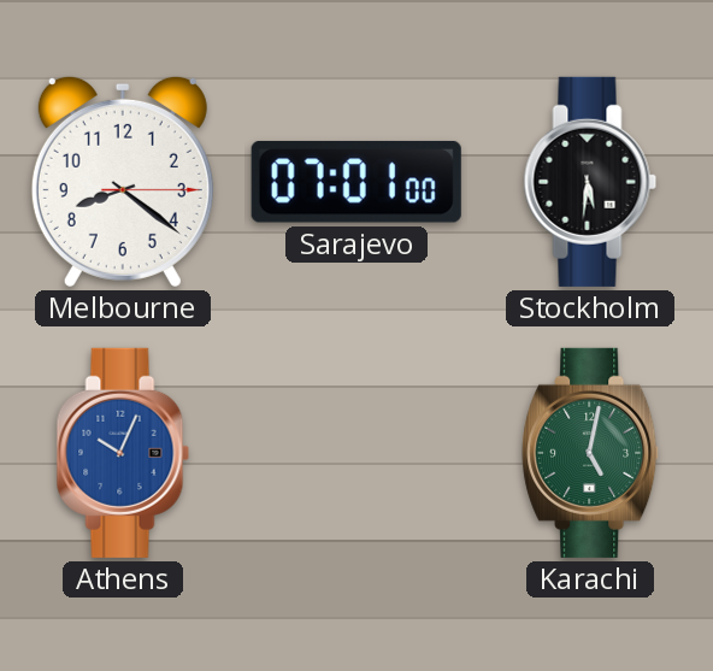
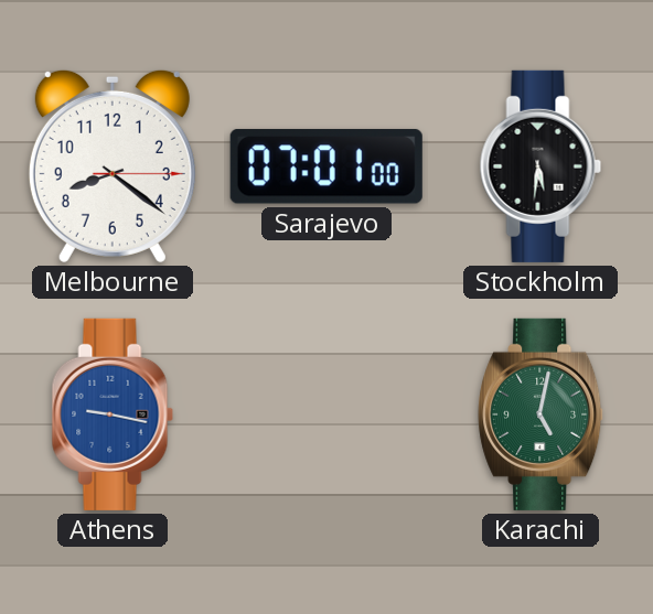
Athens: 10:04 -> 9:17
